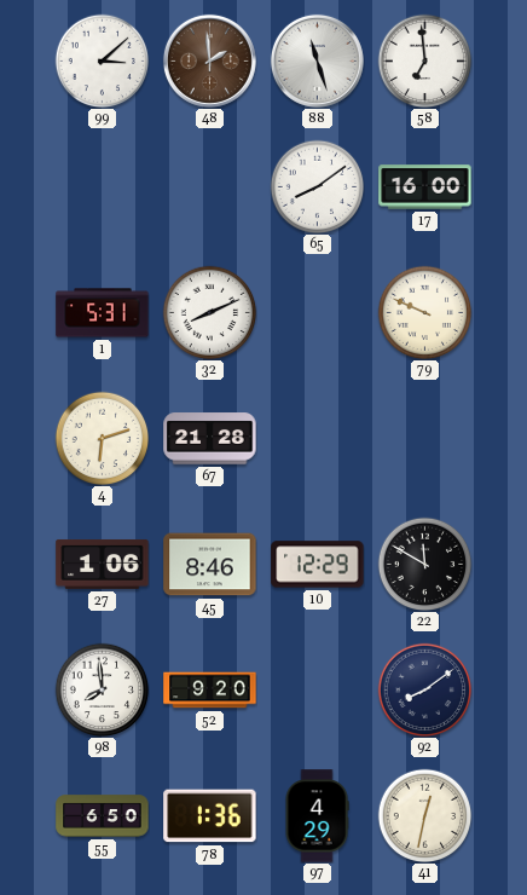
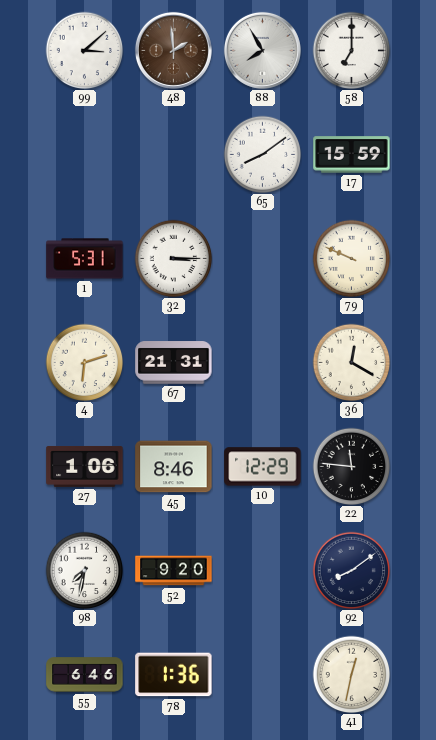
88: 11:27 -> 7:55
58: 6:59 -> 7:00
17: 16:00 -> 15:59
32: 8:11 -> 3:15
67: 21:28 -> 21:31
36: none -> 12:20
22: 11:50 -> 11:46
98: 7:59 -> 7:32
55: 6:50 -> 6:46
97: 4:29 -> none
